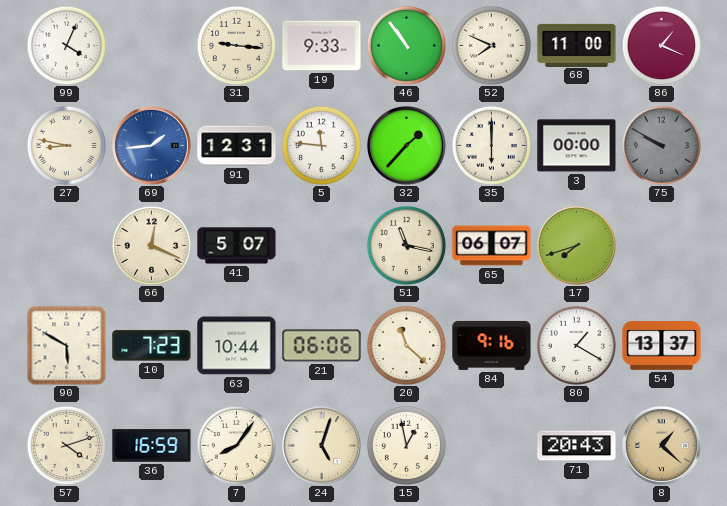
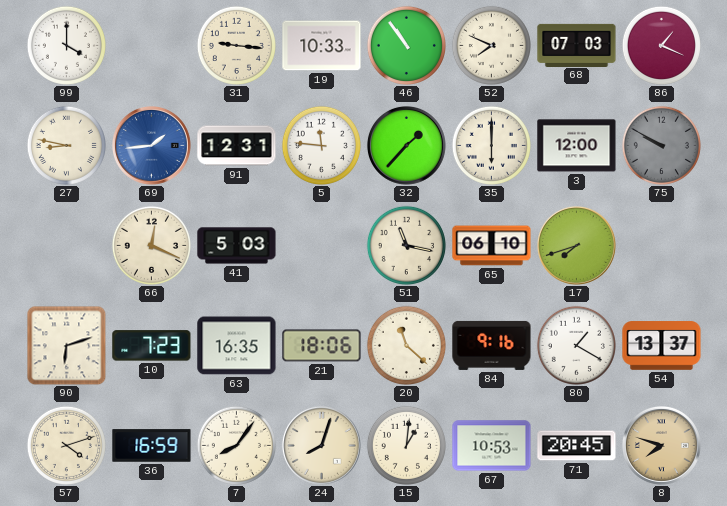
99: 4:04 -> 4:00
19: 9:33 -> 10:33
68: 11:00 -> 07:03
3: 00:00 -> 12:00
41: 5:07 -> 5:03
65: 06:07 -> 06:10
90: 5:50 -> 6:12
63: 10:44 -> 16:35
21: 06:06 -> 18:06
24: 5:03 -> 8:03
15: 12:58 -> 1:01
67: none -> 10:53
71: 20:43 -> 20:45
8: 1:22 -> 7:48
